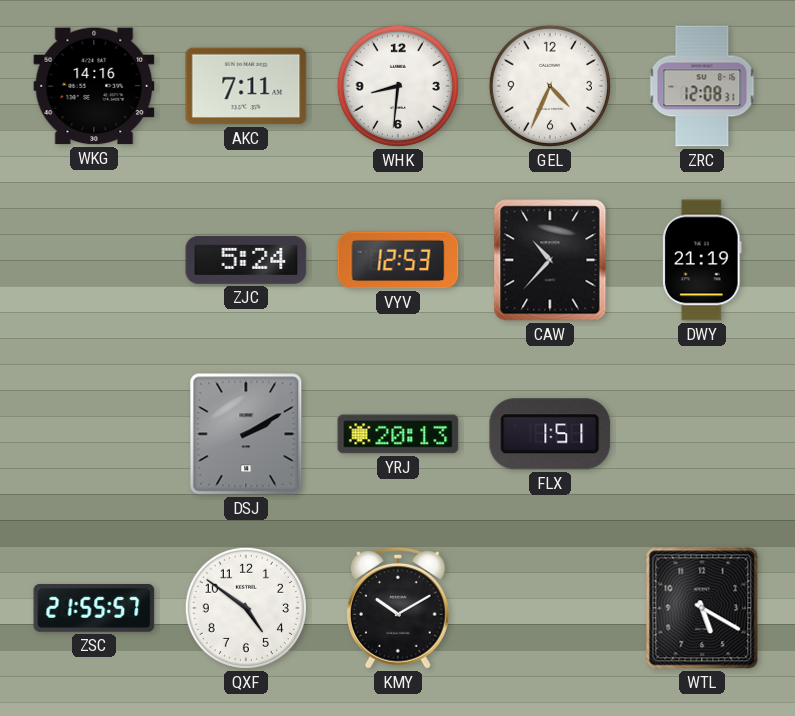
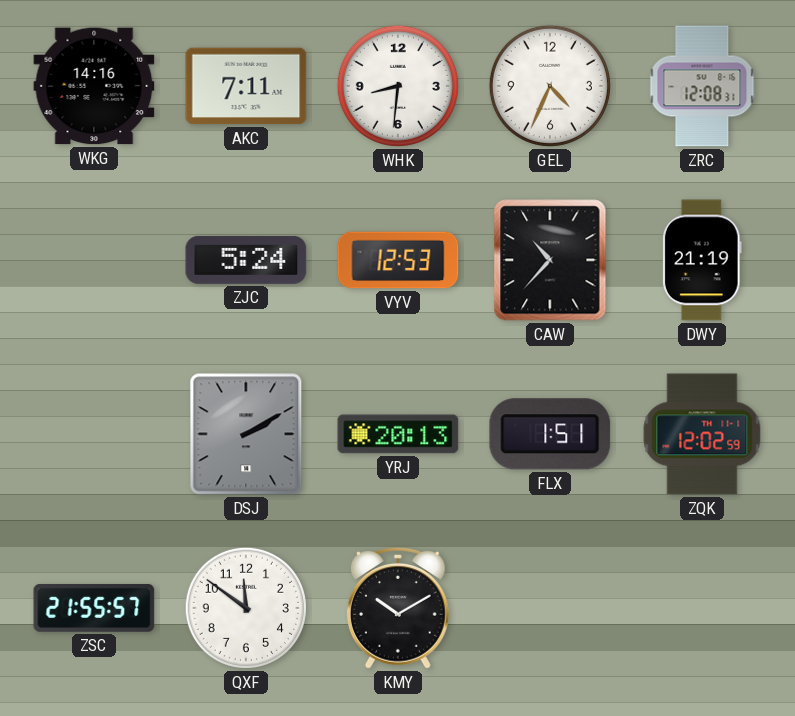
ZQK: none -> 12:02
QXF: 4:51 -> 11:51
WTL: 5:20 -> none
